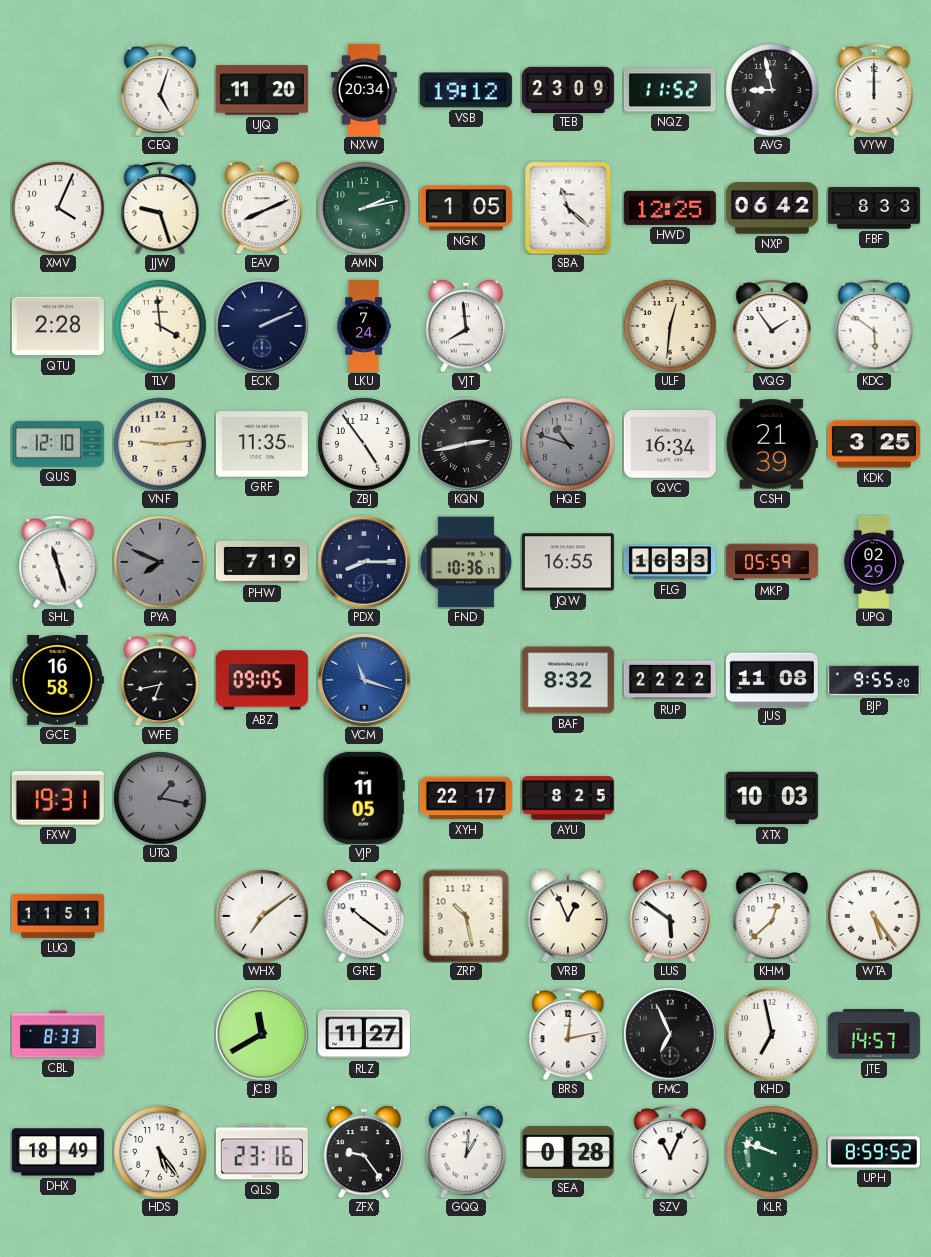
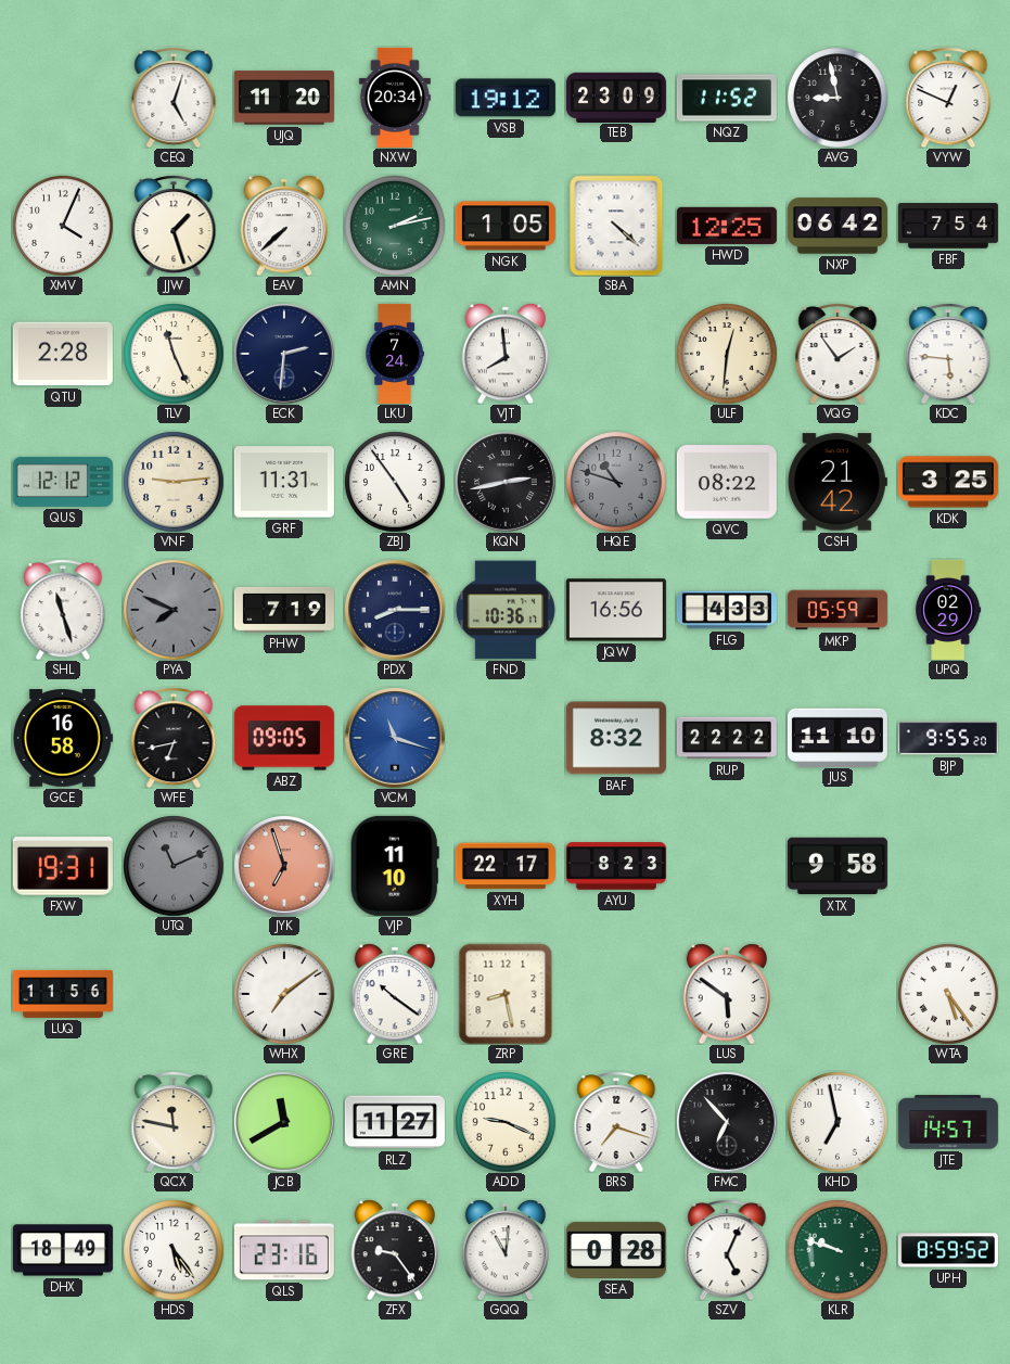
VYW: 12:00 -> 12:49
JJW: 9:27 -> 1:27
EAV: 8:11 -> 7:38
SBA: 11:22 -> 4:22
FBF: 8:33 -> 7:54
TLV: 3:59 -> 11:26
ECK: 2:11 -> 2:31
KDC: 5:51 -> 5:46
QUS: 12:10 -> 12:12
GRF: 11:35 -> 11:31
QVC: 16:34 -> 08:22
CSH: 21:39 -> 21:42
JQW: 16:55 -> 16:56
FLG: 16:33 -> 4:33
JUS: 11:08 -> 11:10
UTQ: 1:17 -> 11:11
JYK: none -> 6:57
VJP: 11:05 -> 11:10
AYU: 8:25 -> 8:23
XTX: 10:03 -> 9:58
LUQ: 11:51 -> 11:56
ZRP: 10:28 -> 8:28
VRB: 12:56 -> none
KHM: 12:38 -> none
CBL: 8:33 -> none
QCX: none -> 11:47
ADD: none -> 9:19
BRS: 12:13 -> 7:18
FMC: 6:56 -> 6:53
GQQ: 1:01 -> 11:01
SZV: 11:04 -> 5:04
